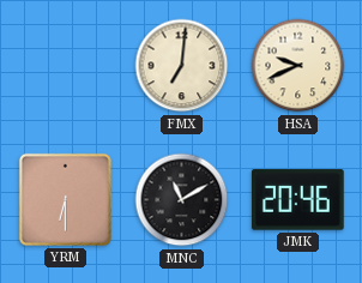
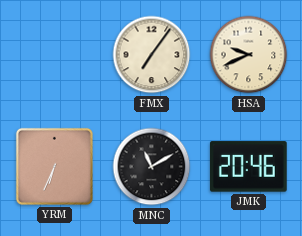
FMX: 7:01 -> 7:06
YRM: 6:30 -> 6:34
